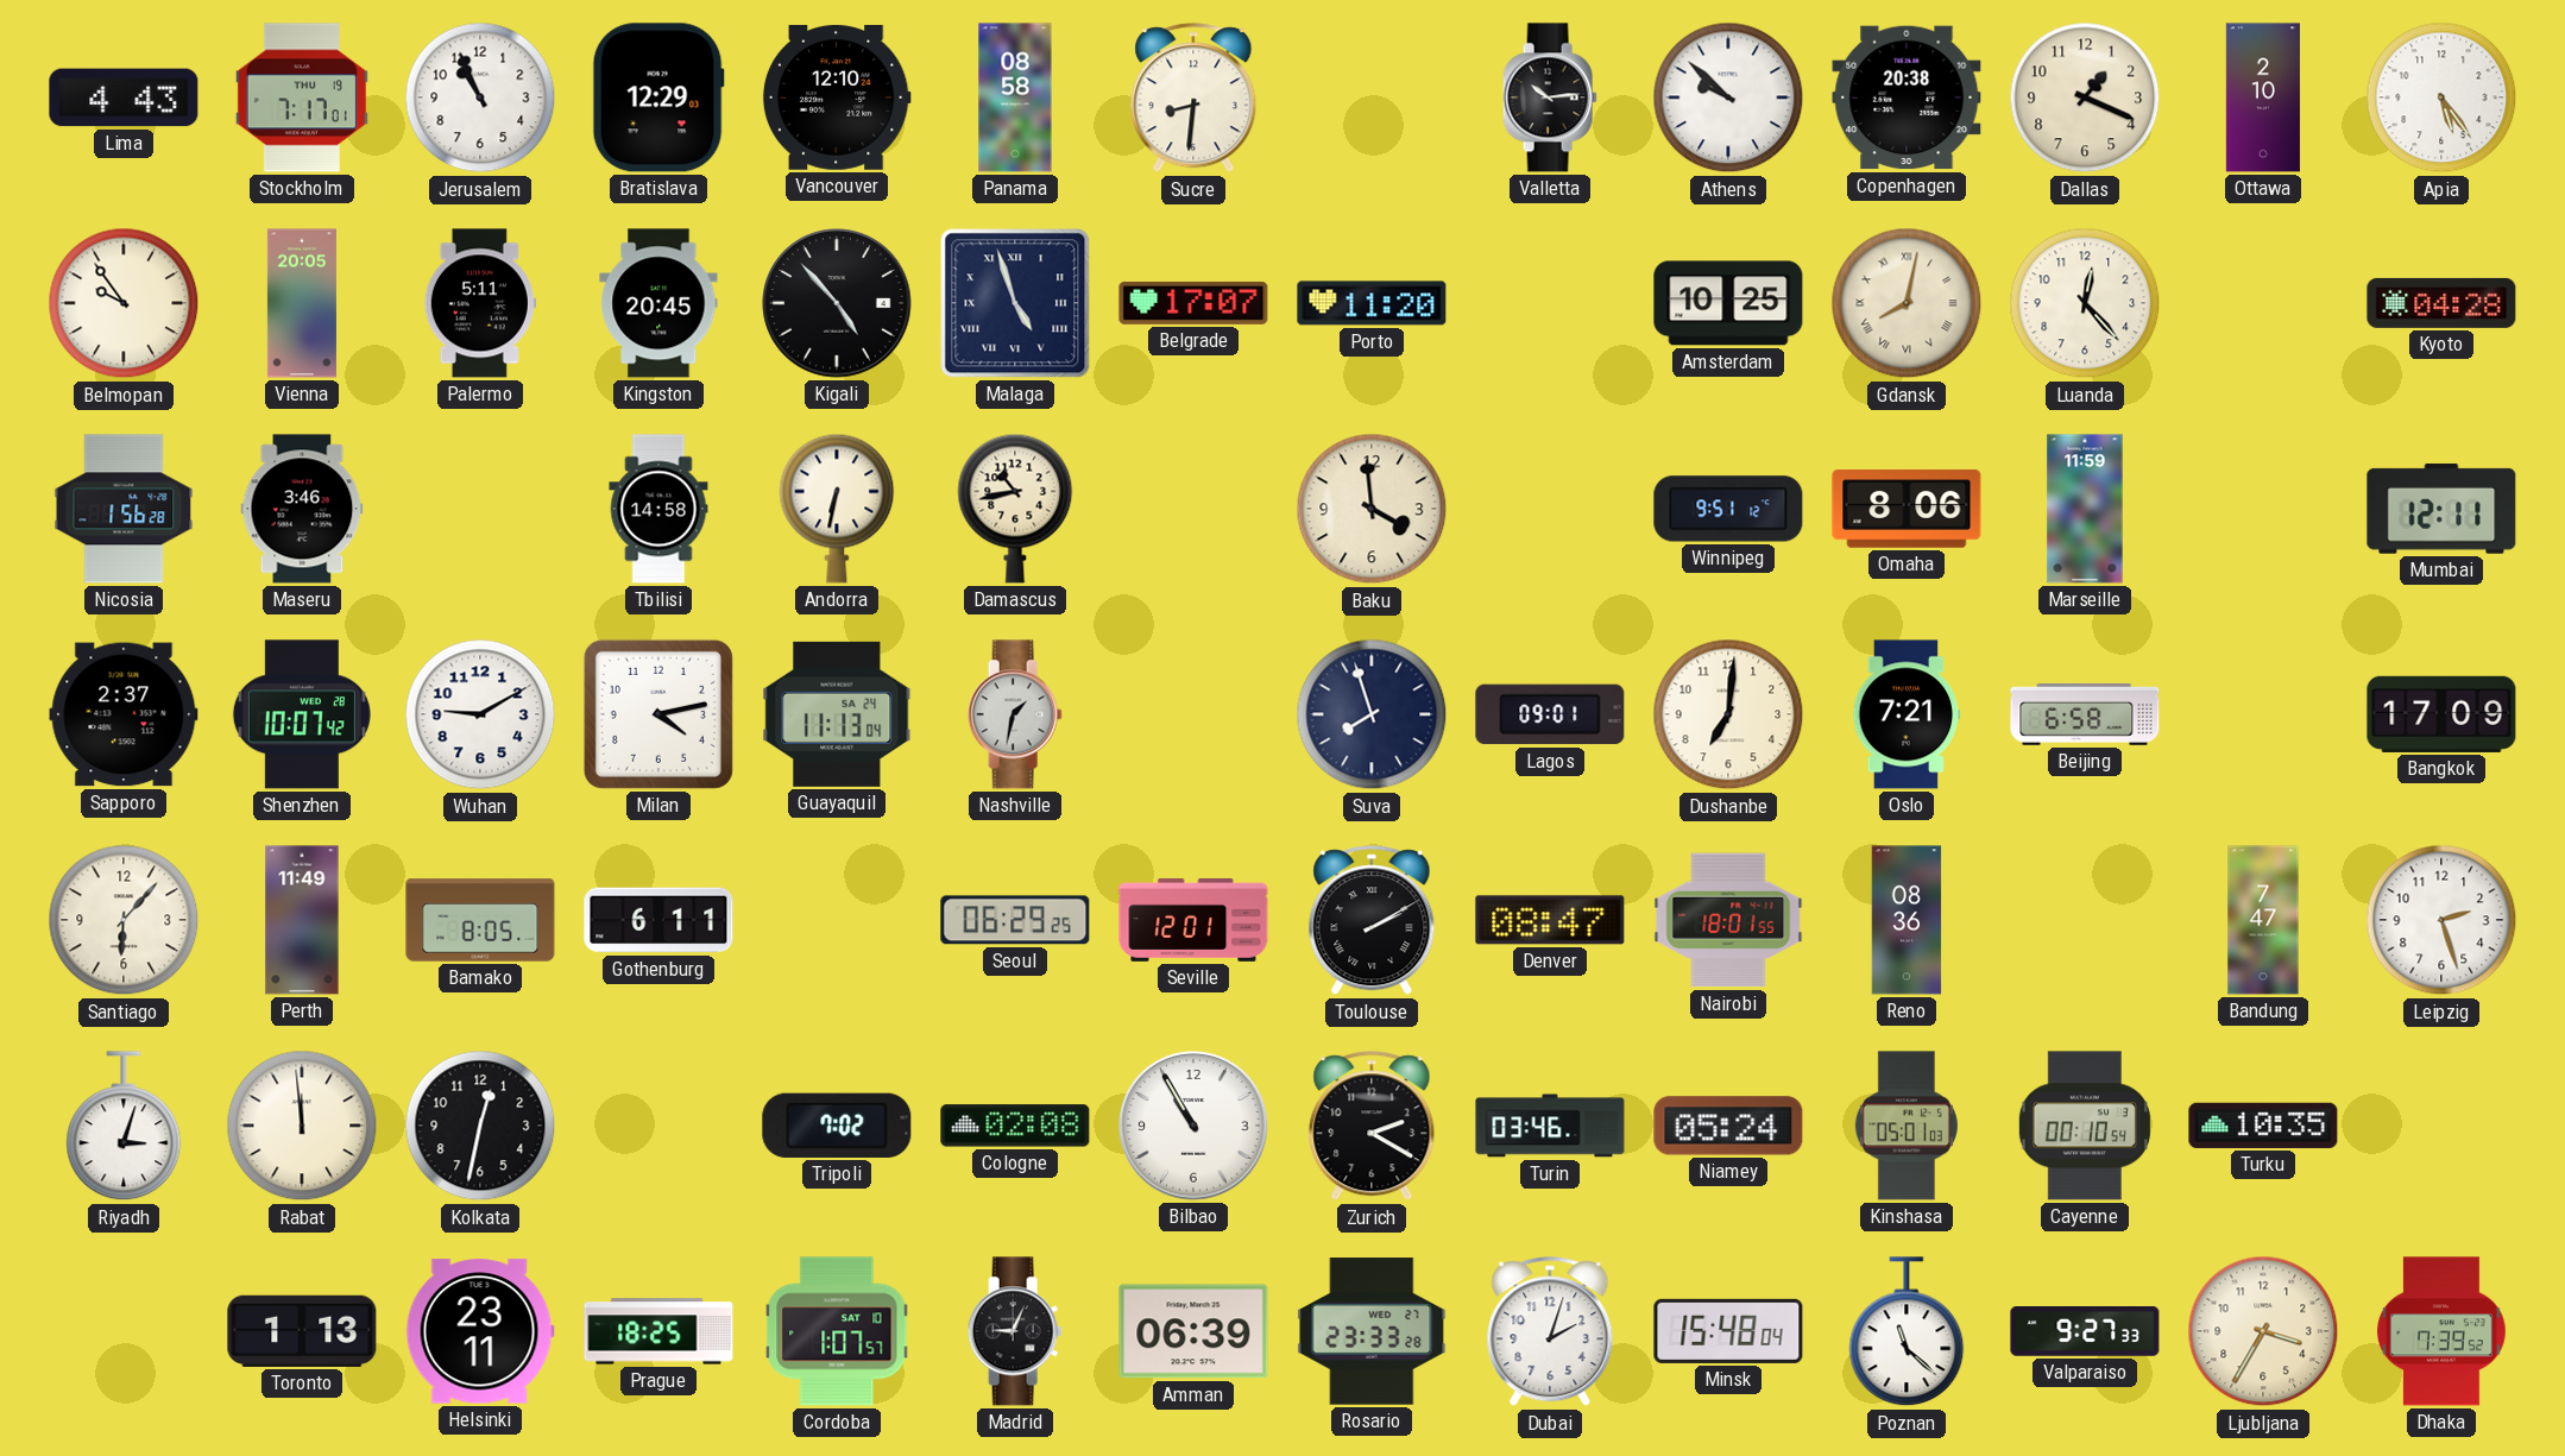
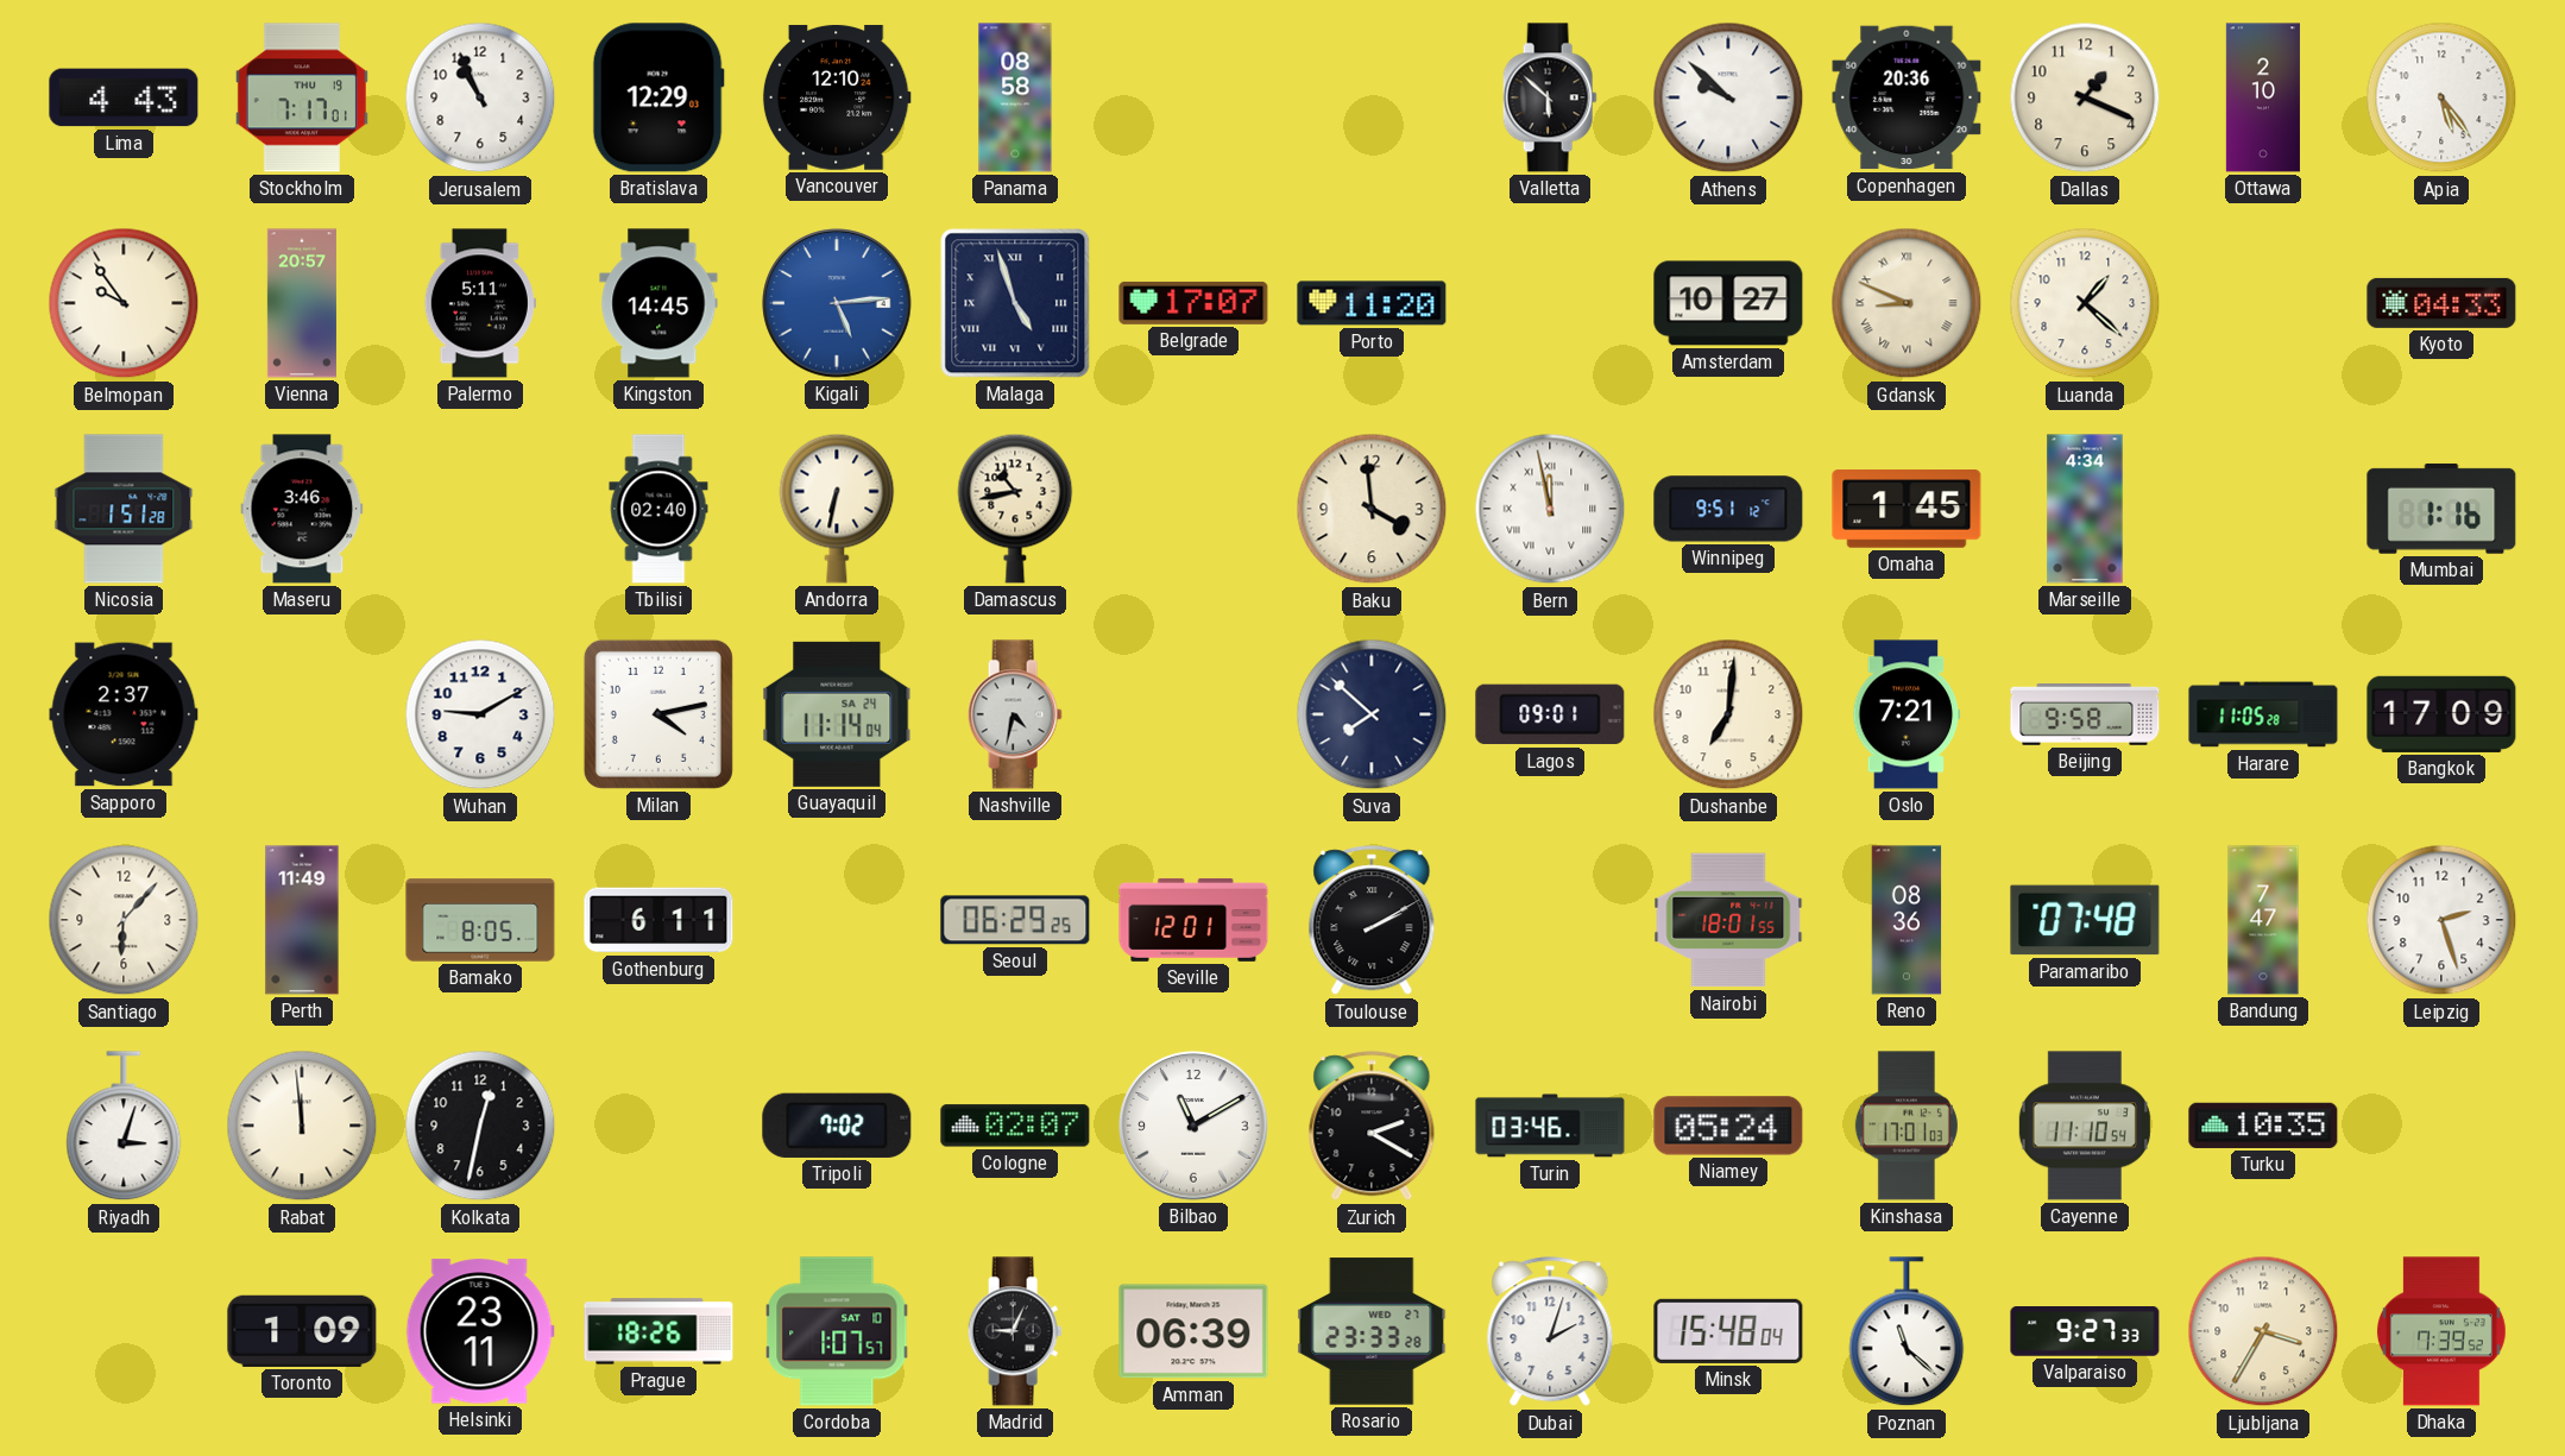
Sucre: 8:31 -> none
Valletta: 10:14 -> 5:52
Copenhagen: 20:38 -> 20:36
Vienna: 20:05 -> 20:57
Kingston: 20:45 -> 14:45
Kigali: 4:53 -> 5:14
Kigali dial: black -> blue
Amsterdam: 10:25 -> 10:27
Gdansk: 8:02 -> 8:49
Luanda: 12:23 -> 1:22
Kyoto: 04:28 -> 04:33
Nicosia: 1:56 -> 1:51
Tbilisi: 14:58 -> 02:40
Bern: none -> 11:58
Omaha: 8:06 -> 1:45
Marseille: 11:59 -> 4:34
Mumbai: 12:11 -> 1:16
Shenzhen: 10:07 -> none
Guayaquil: 11:13 -> 11:14
Nashville: 1:32 -> 4:32
Suva: 7:57 -> 7:52
Beijing: 6:58 -> 9:58
Harare: none -> 11:05
Denver: 08:47 -> none
Paramaribo: none -> 07:48
Cologne: 02:08 -> 02:07
Bilbao: 10:55 -> 11:10
Kinshasa: 05:01 -> 17:01
Cayenne: 00:10 -> 11:10
Toronto: 1:13 -> 1:09
Prague: 18:25 -> 18:26
